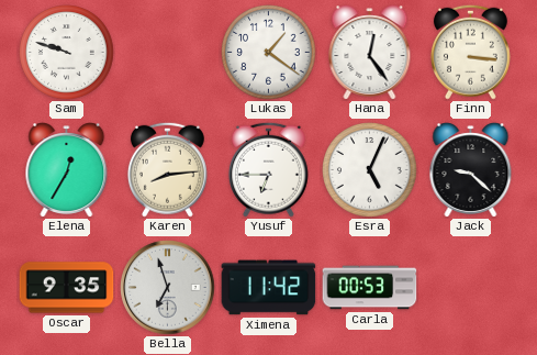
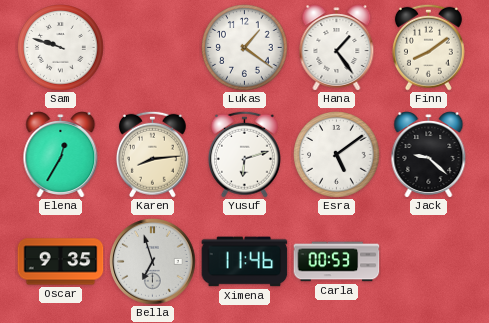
Hana: 12:24 -> 1:24
Finn: 3:16 -> 8:09
Yusuf: 6:45 -> 6:12
Esra: 5:04 -> 5:09
Ximena: 11:42 -> 11:46
